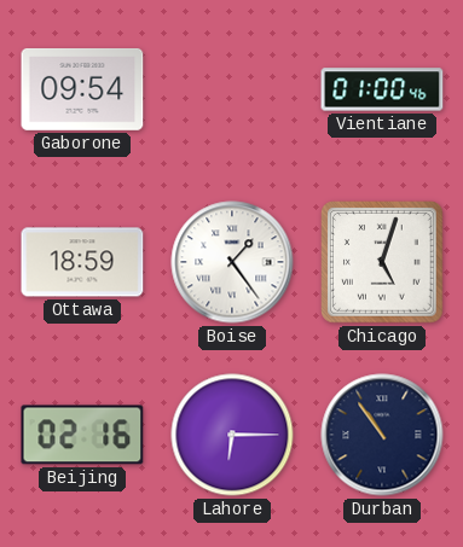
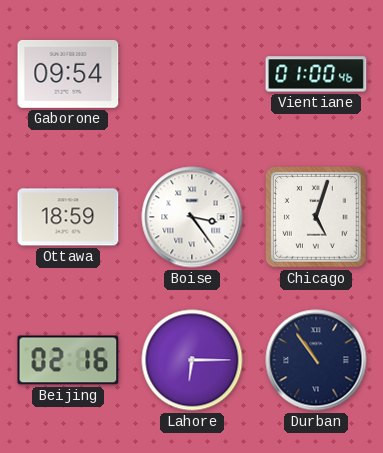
Boise: 1:24 -> 3:24
